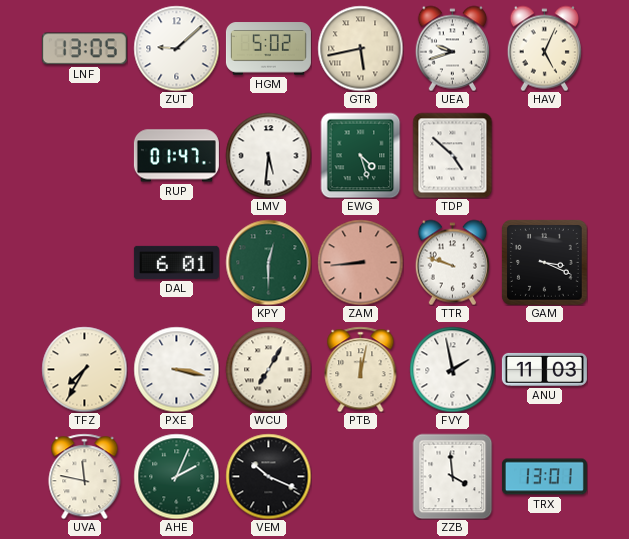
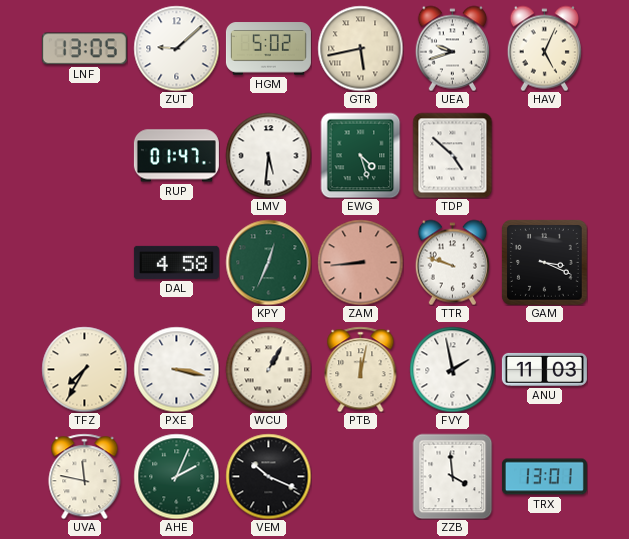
DAL: 6:01 -> 4:58
KPY: 12:30 -> 12:34
WCU: 7:05 -> 1:05
